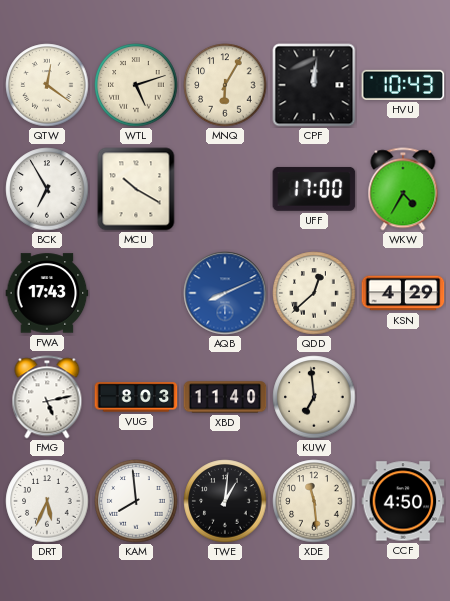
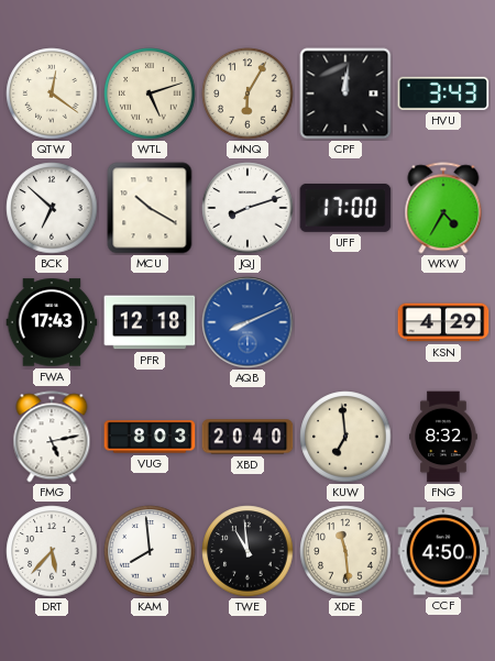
HVU: 10:43 -> 3:43
BCK: 6:55 -> 6:52
JQJ: none -> 8:12
PFR: none -> 12:18
QDD: 12:38 -> none
XBD: 11:40 -> 20:40
FNG: none -> 8:32
DRT: 5:34 -> 5:37
TWE: 1:01 -> 10:59
